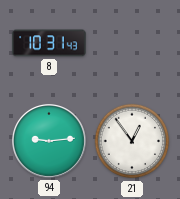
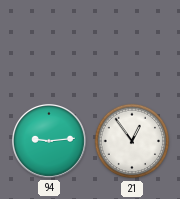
8: 10:31 -> none
